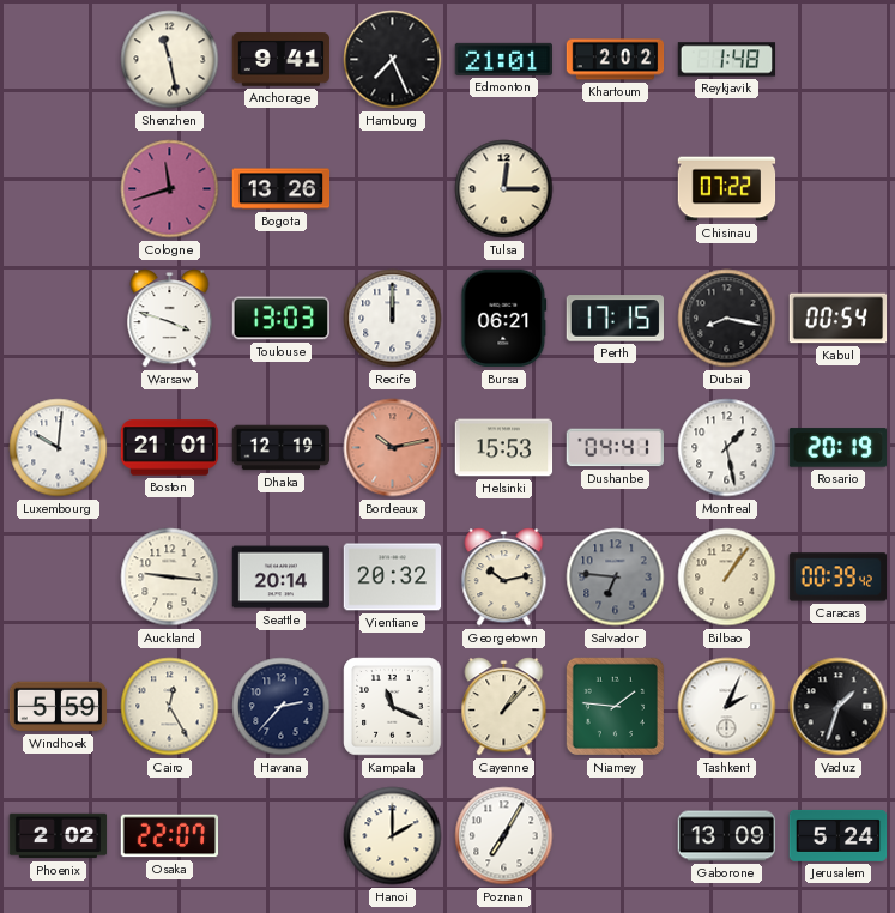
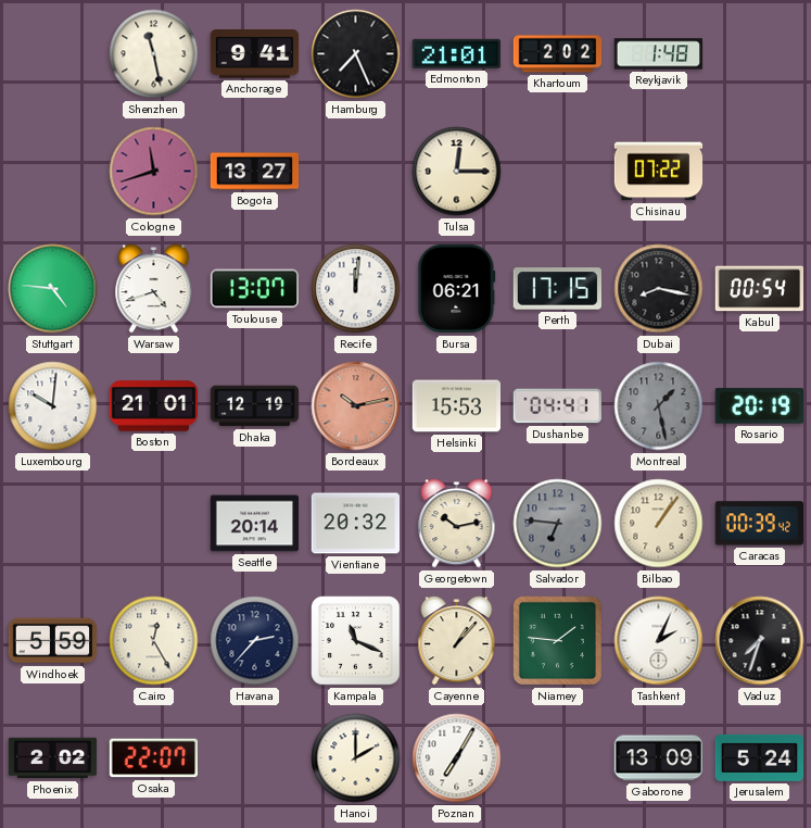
Bogota: 13:26 -> 13:27
Stuttgart: none -> 4:46
Warsaw: 3:48 -> 4:42
Toulouse: 13:03 -> 13:07
Recife: 12:00 -> 12:01
Montreal dial: white -> grey
Auckland: 9:16 -> none
Vaduz: 1:33 -> 7:33
